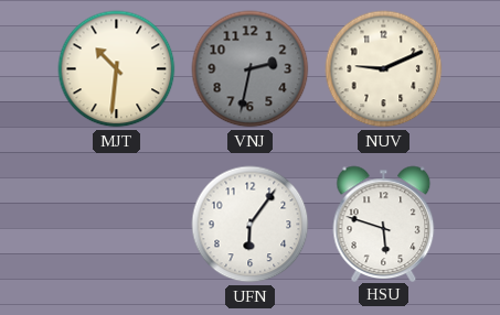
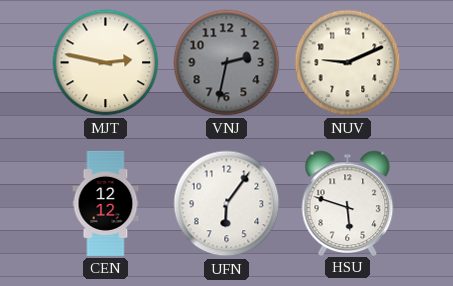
MJT: 10:31 -> 2:47
CEN: none -> 12:12
